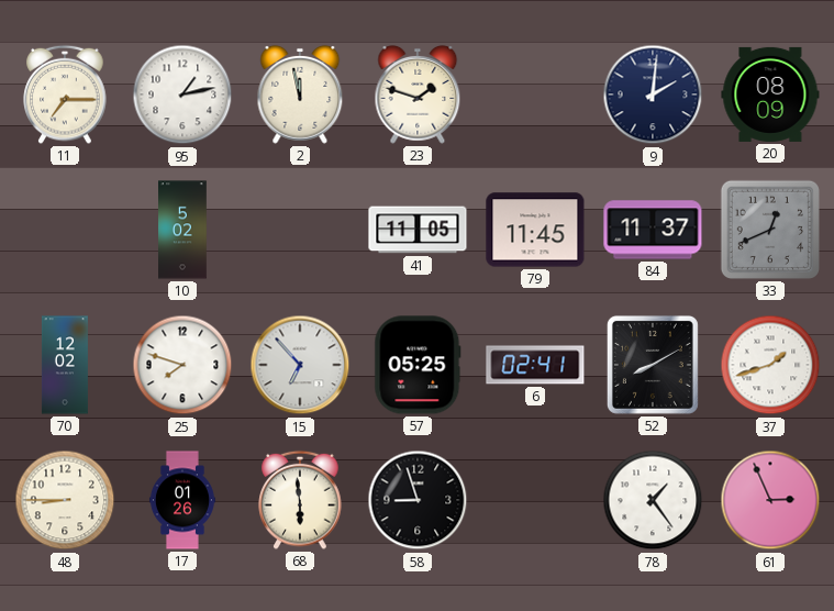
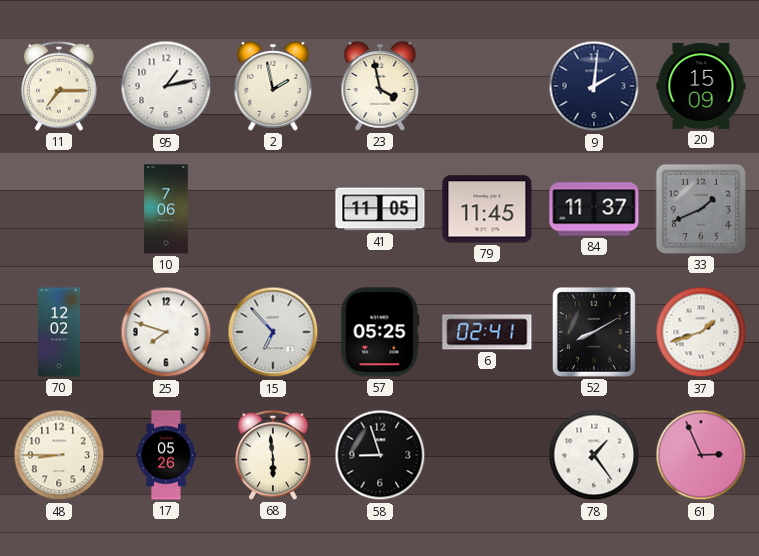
2: 11:58 -> 1:58
23: 1:48 -> 3:58
20: 08:09 -> 15:09
10: 5:02 -> 7:06
33: 12:41 -> 1:41
17: 01:26 -> 05:26
